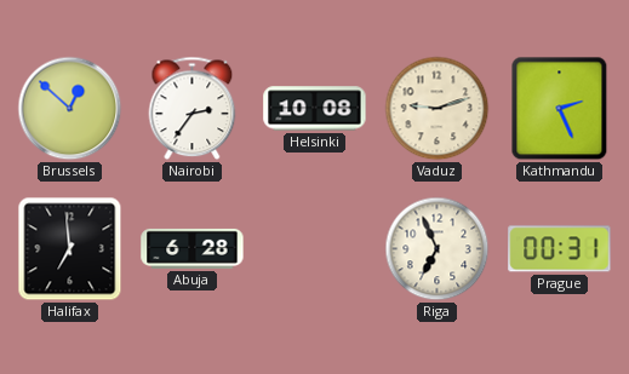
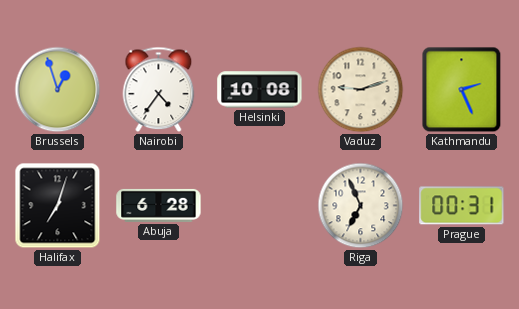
Brussels: 12:52 -> 12:57
Nairobi: 2:36 -> 4:36
Halifax: 6:59 -> 7:03
